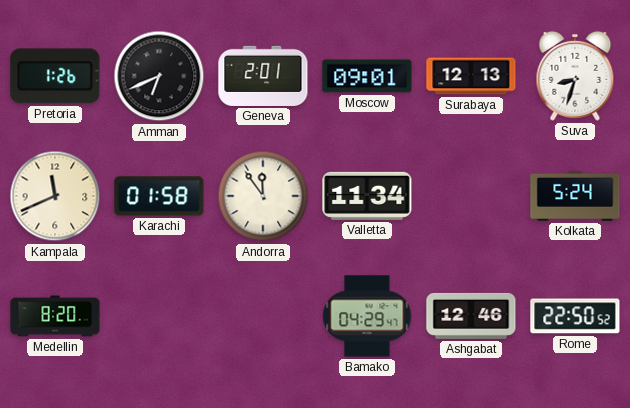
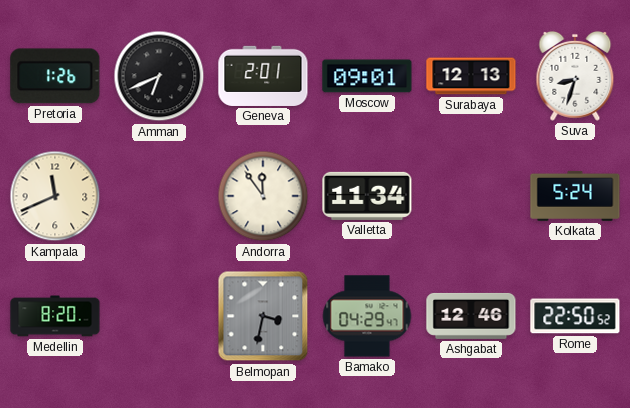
Karachi: 01:58 -> none
Belmopan: none -> 3:32
